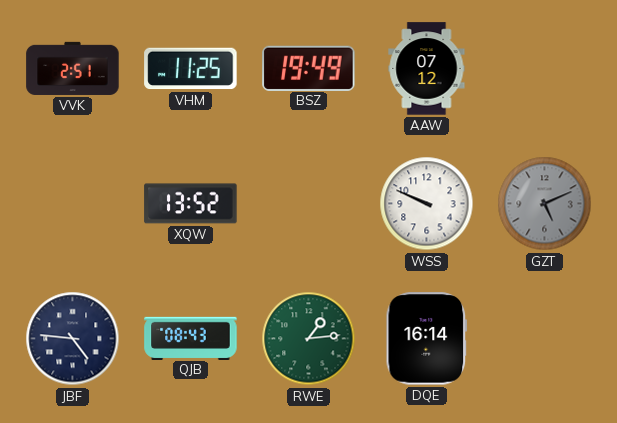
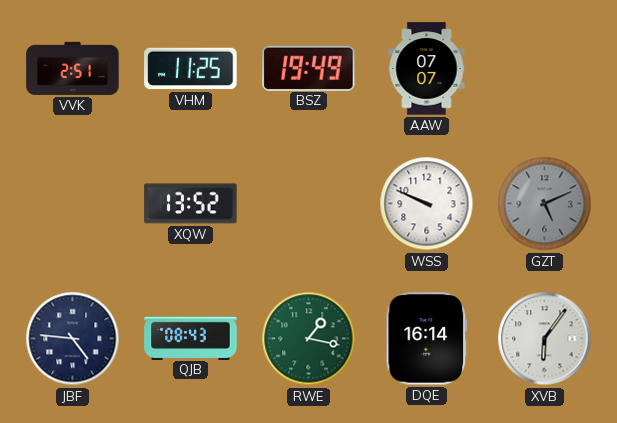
AAW: 07:12 -> 07:07
RWE: 1:14 -> 1:17
XVB: none -> 6:06
